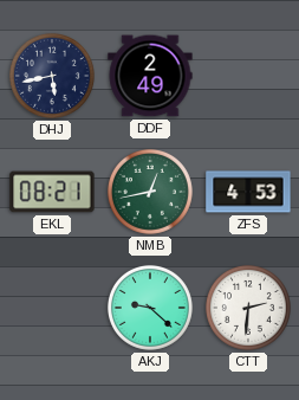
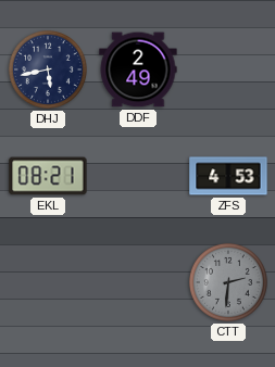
NMB: 12:43 -> none
AKJ: 9:22 -> none
CTT dial: white -> grey
